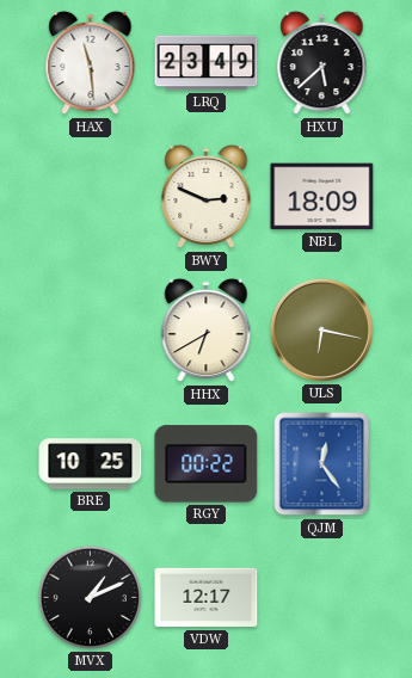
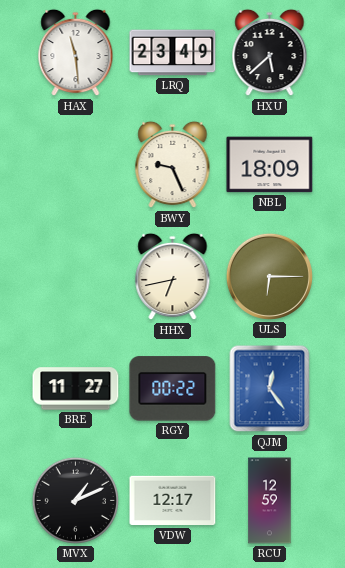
BWY: 2:49 -> 9:26
HHX: 6:40 -> 6:43
ULS: 6:17 -> 6:15
BRE: 10:25 -> 11:27
RCU: none -> 12:59
